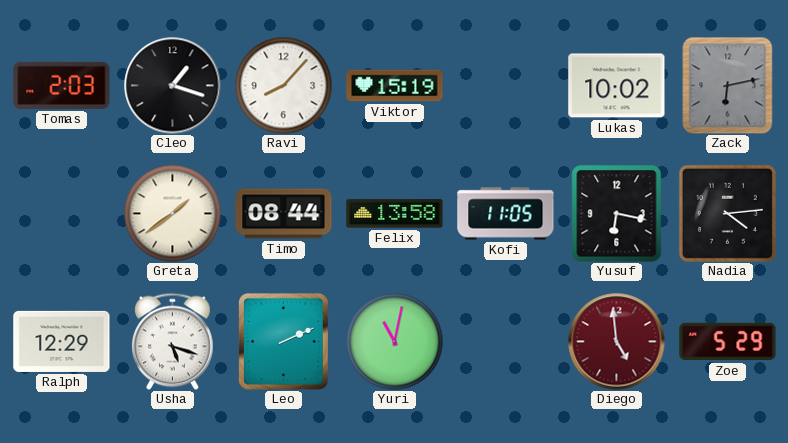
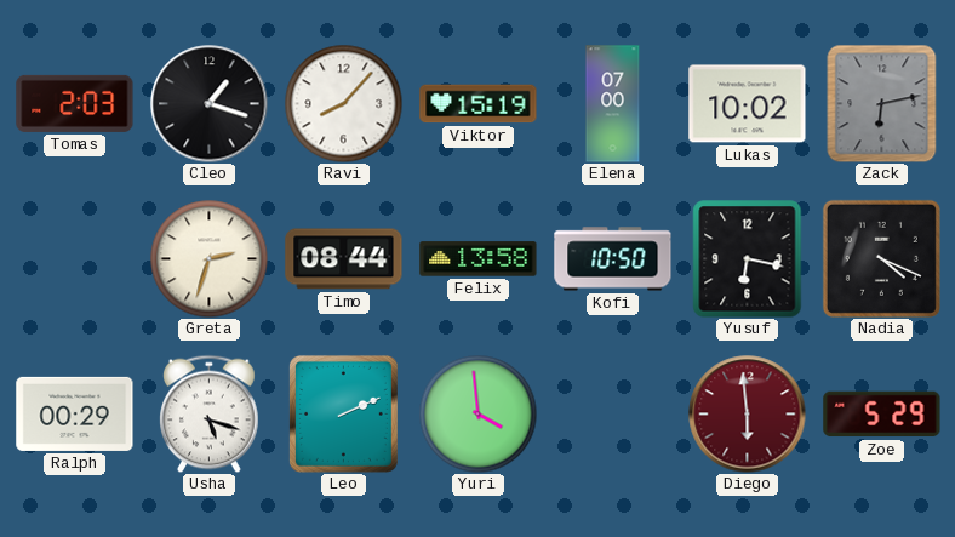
Elena: none -> 07:00
Greta: 1:39 -> 2:33
Kofi: 11:05 -> 10:50
Nadia: 4:14 -> 4:19
Ralph: 12:29 -> 00:29
Yuri: 11:02 -> 3:59
Diego: 4:59 -> 5:59
